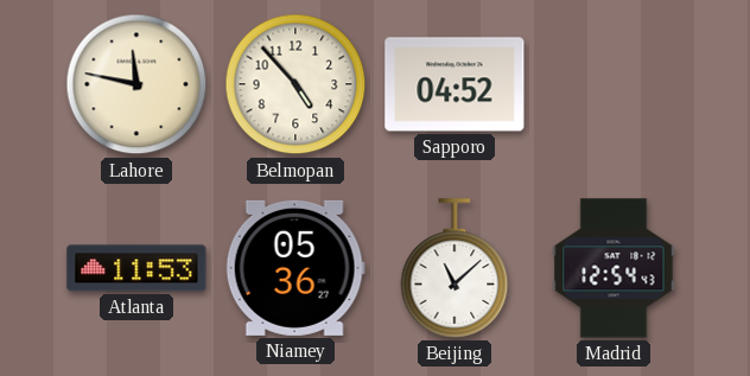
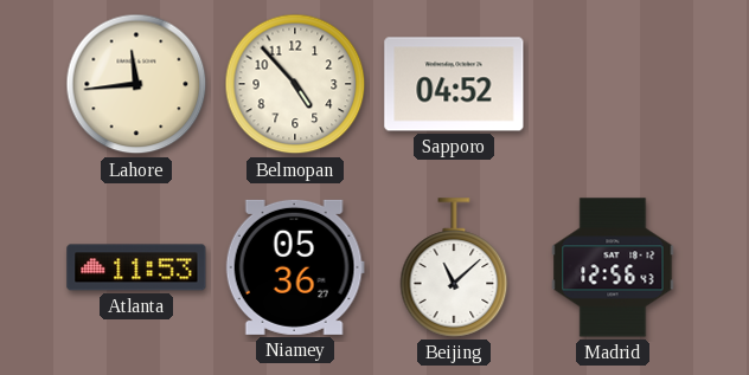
Lahore: 11:47 -> 11:44
Madrid: 12:54 -> 12:56
